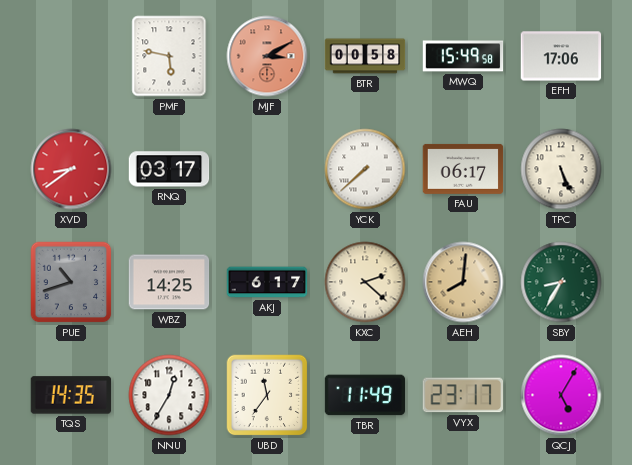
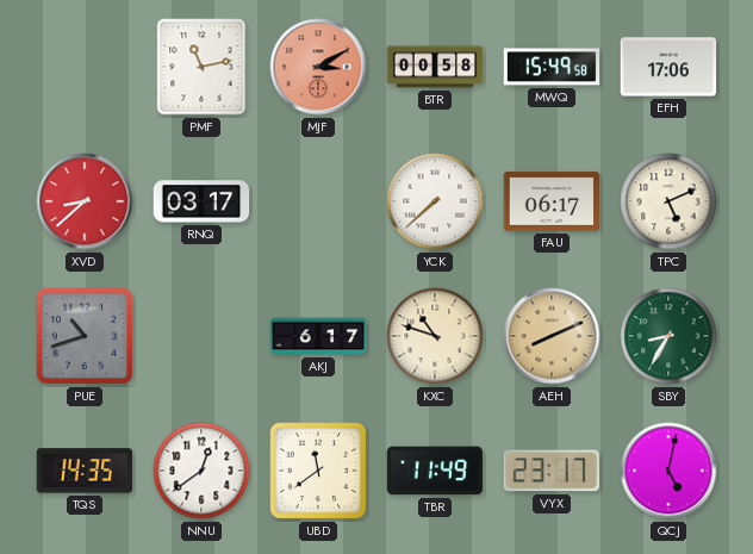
PMF: 5:47 -> 11:13
XVD: 8:39 -> 8:38
TPC: 5:26 -> 5:11
WBZ: 14:25 -> none
KXC: 2:22 -> 10:48
AEH: 8:01 -> 8:11
NNU: 12:35 -> 12:39
UBD: 11:36 -> 11:39
QCJ: 5:05 -> 5:02
